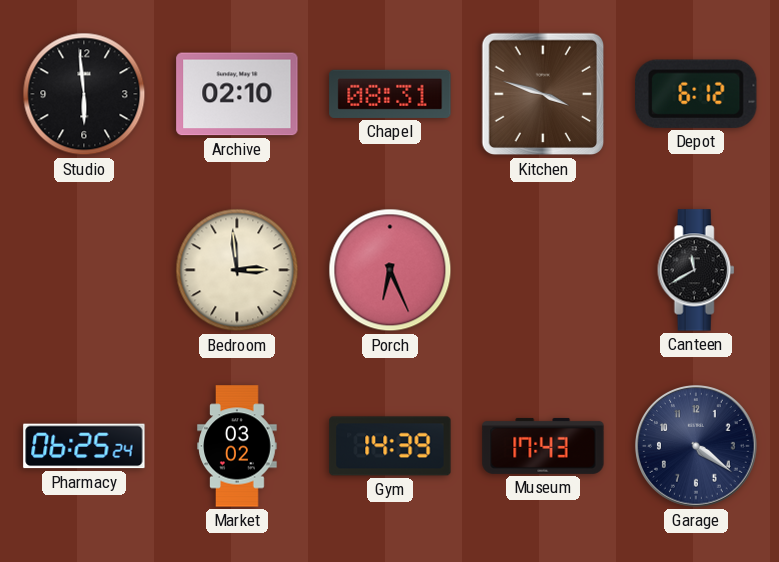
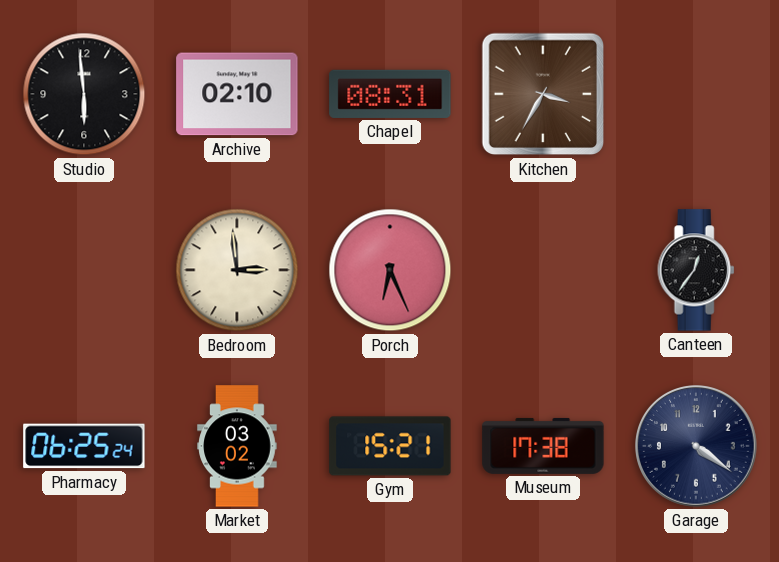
Kitchen: 3:48 -> 3:35
Depot: 6:12 -> none
Canteen: 11:40 -> 12:36
Gym: 14:39 -> 15:21
Museum: 17:43 -> 17:38
